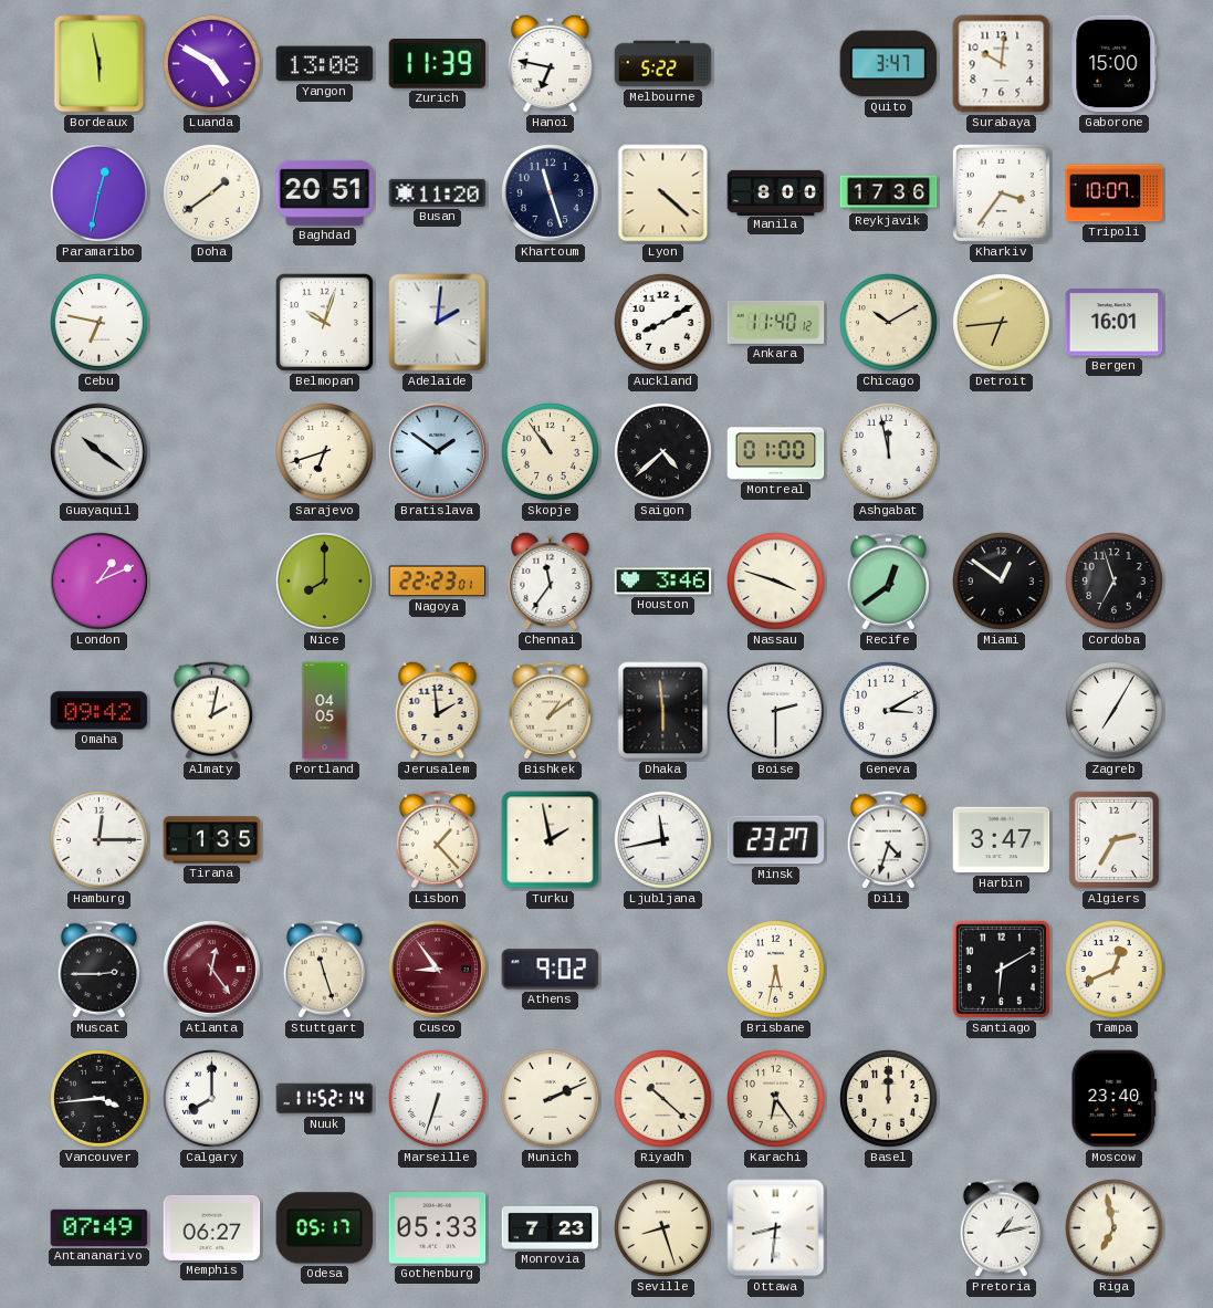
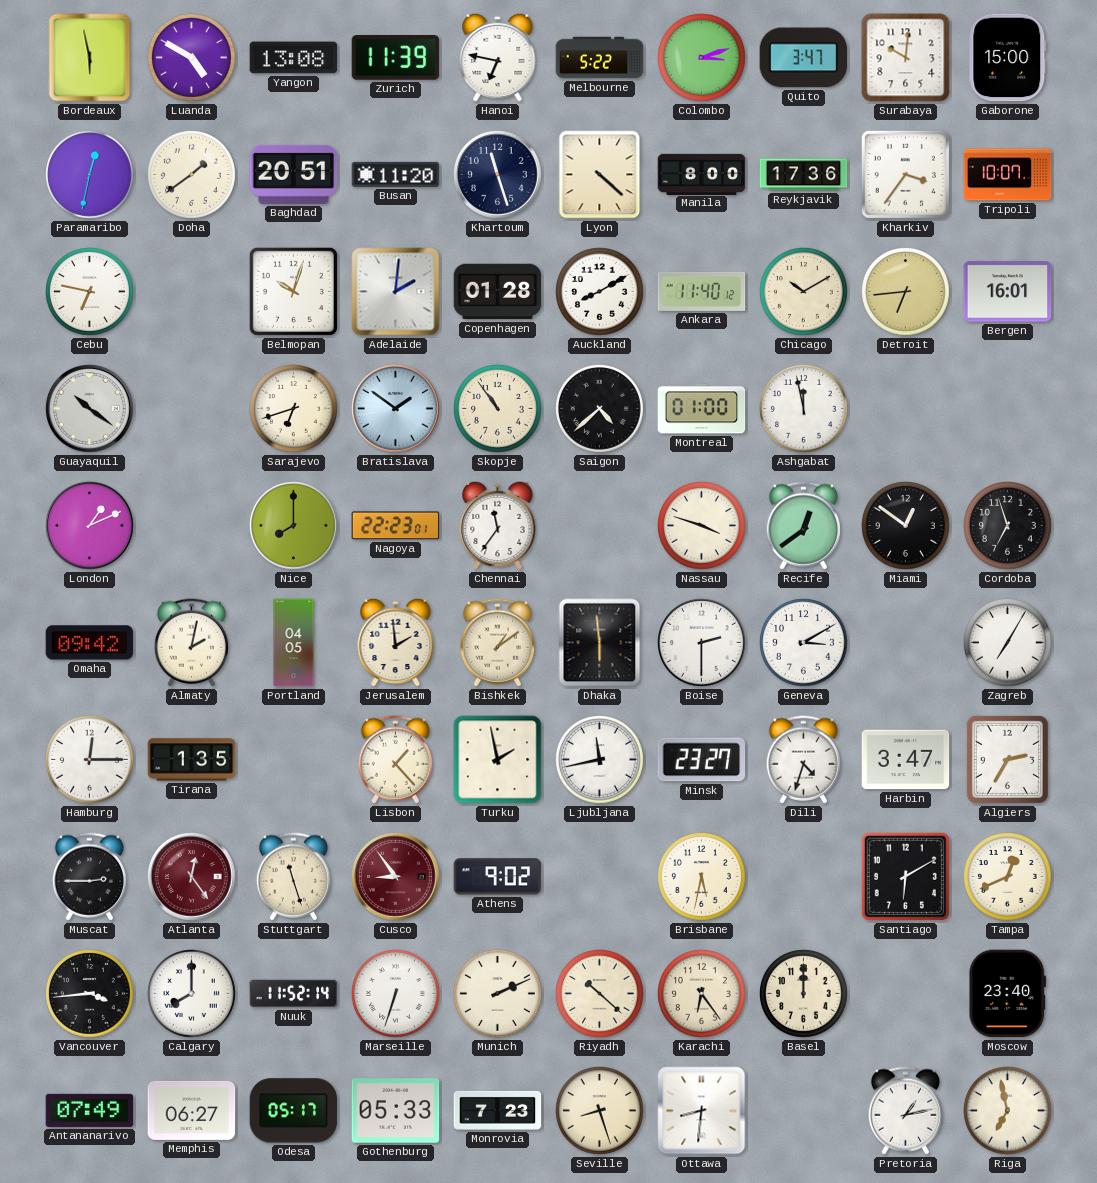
Colombo: none -> 3:12
Copenhagen: none -> 01:28
Houston: 3:46 -> none
